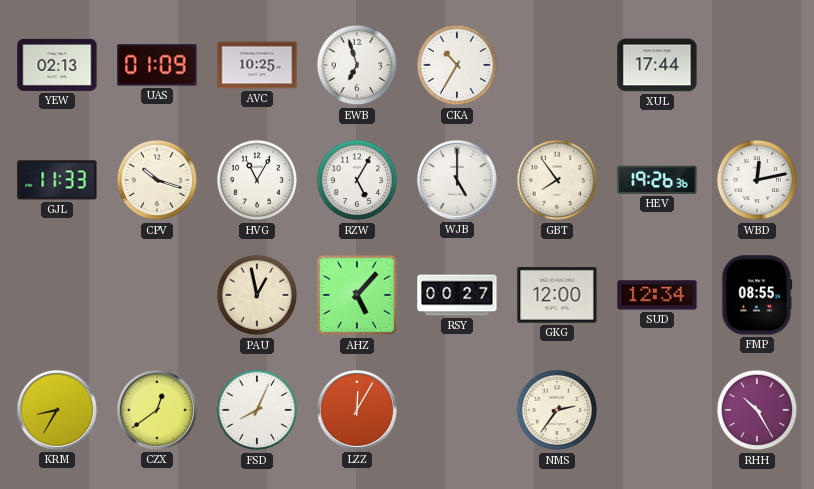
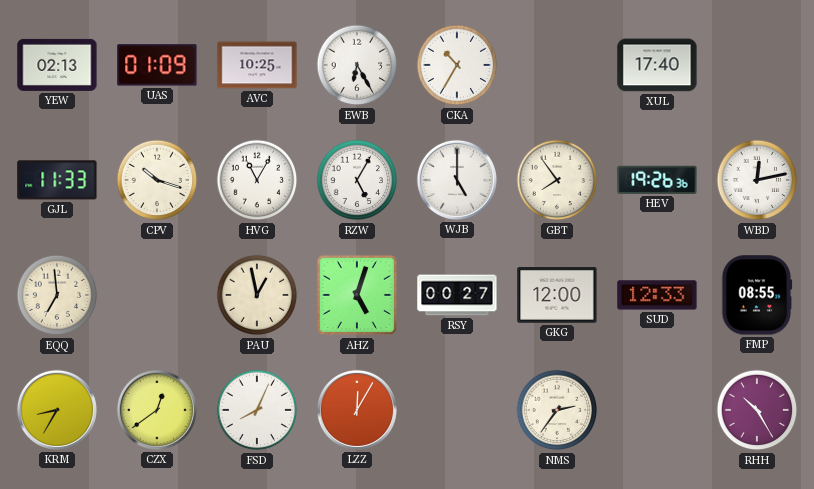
EWB: 6:57 -> 6:25
XUL: 17:44 -> 17:40
EQQ: none -> 6:59
AHZ: 5:07 -> 5:03
SUD: 12:34 -> 12:33
